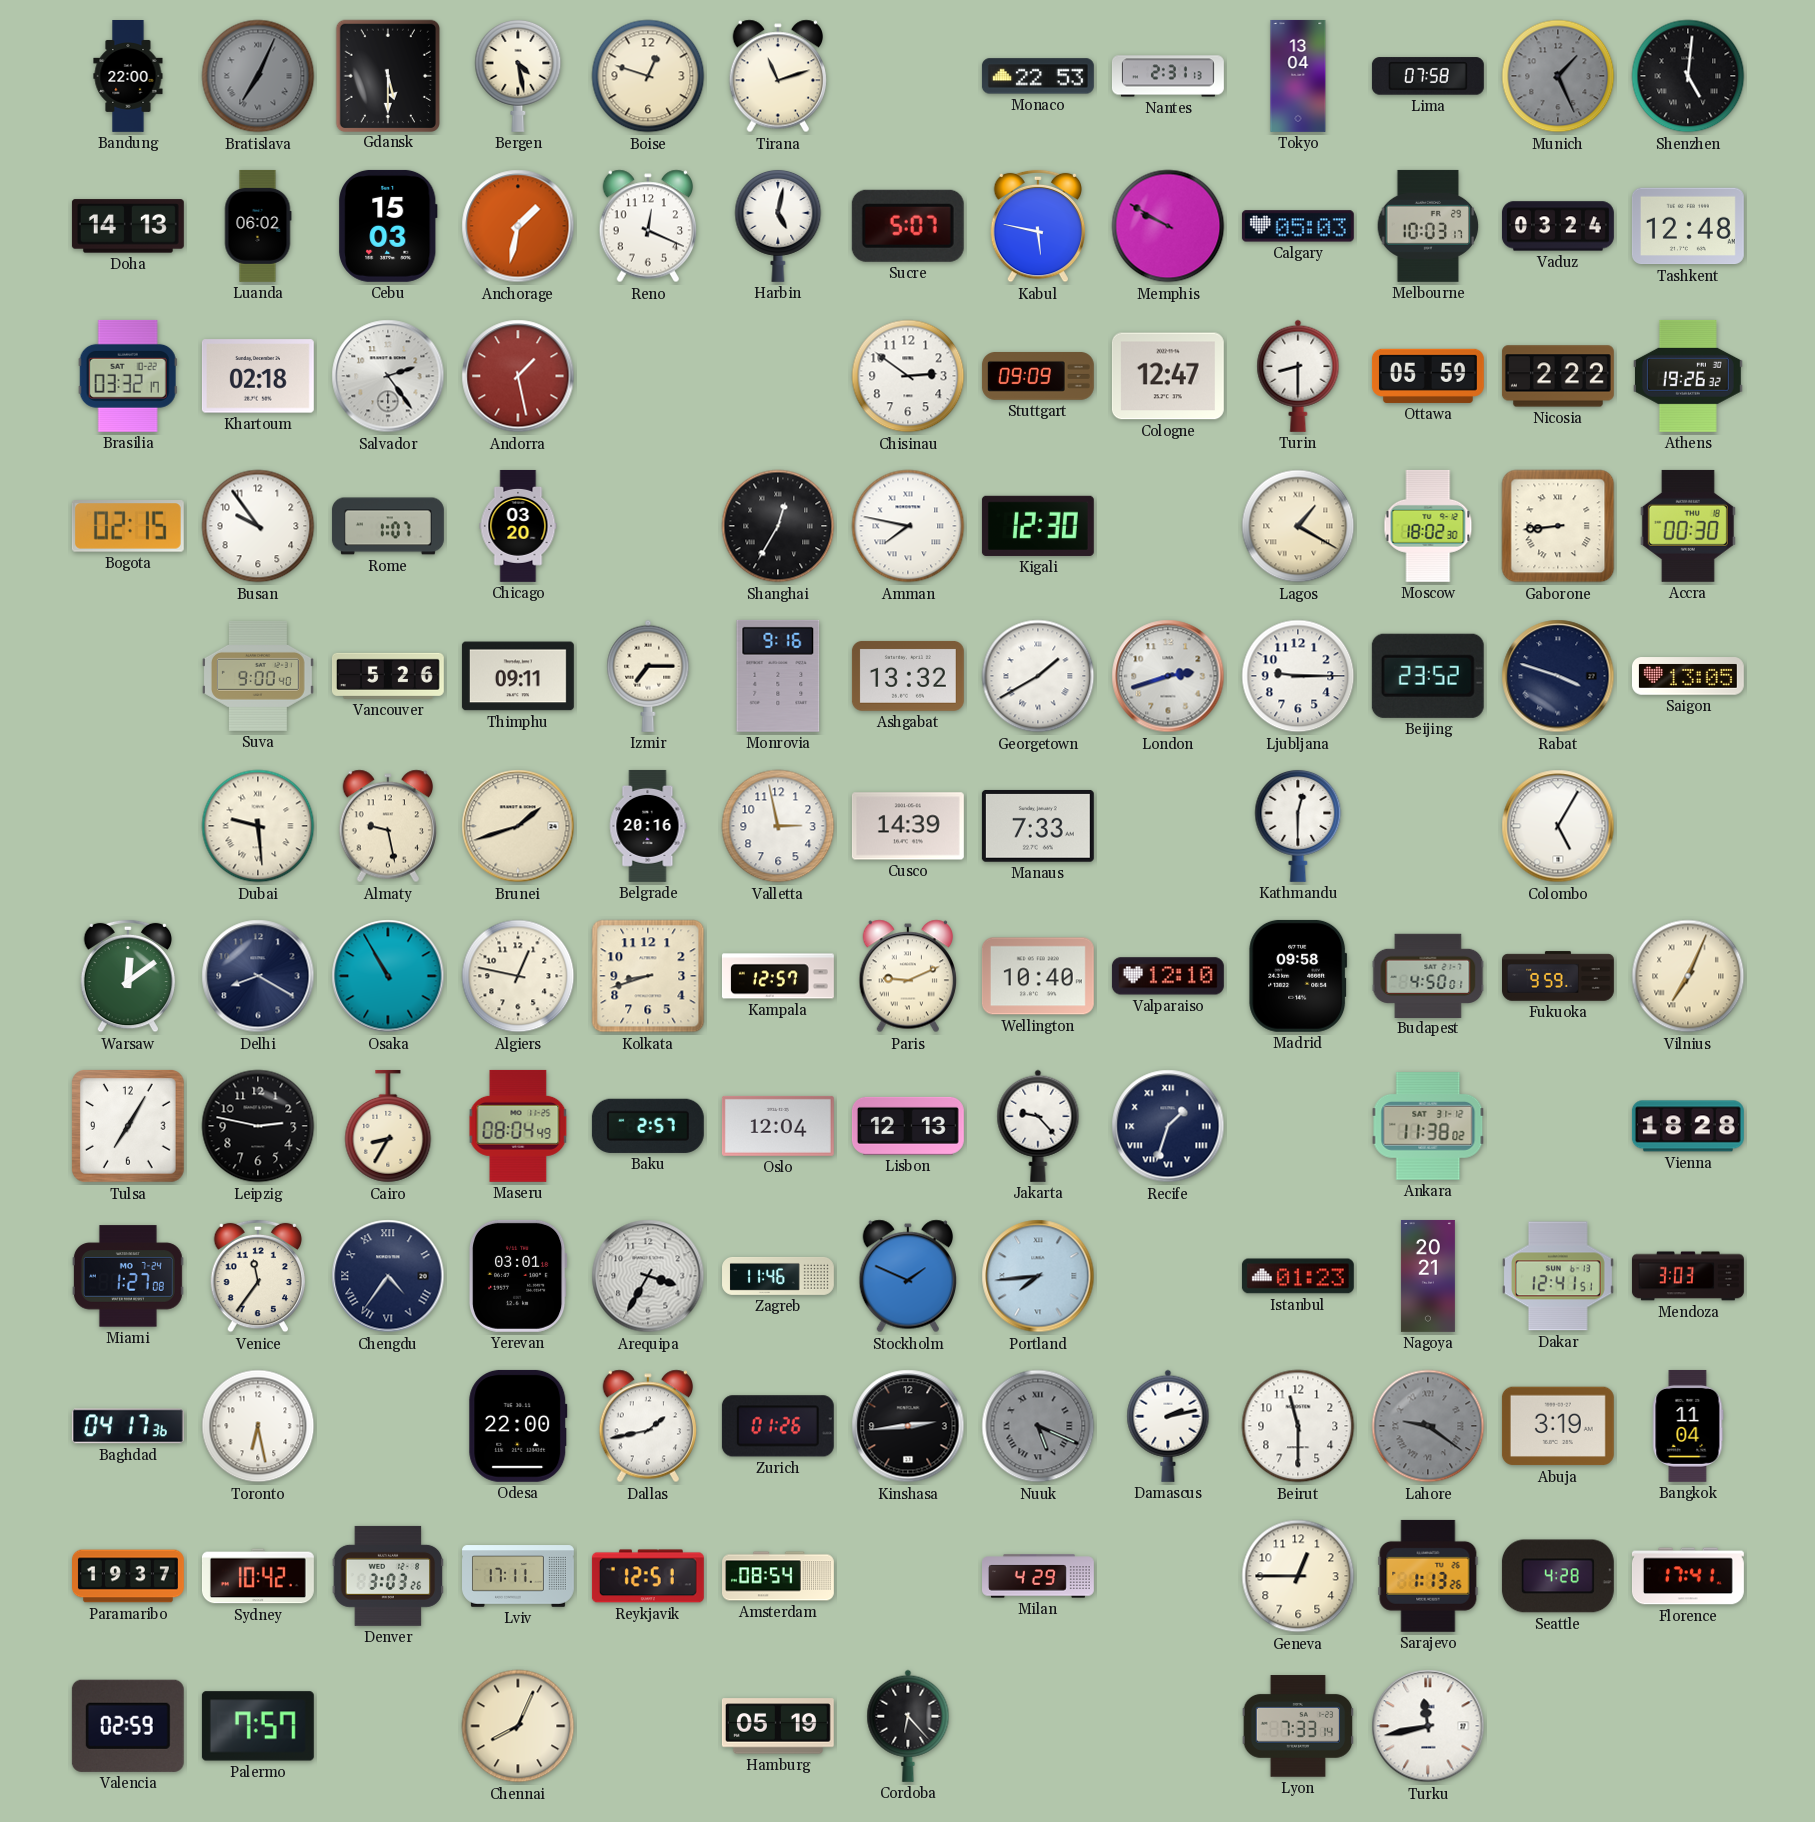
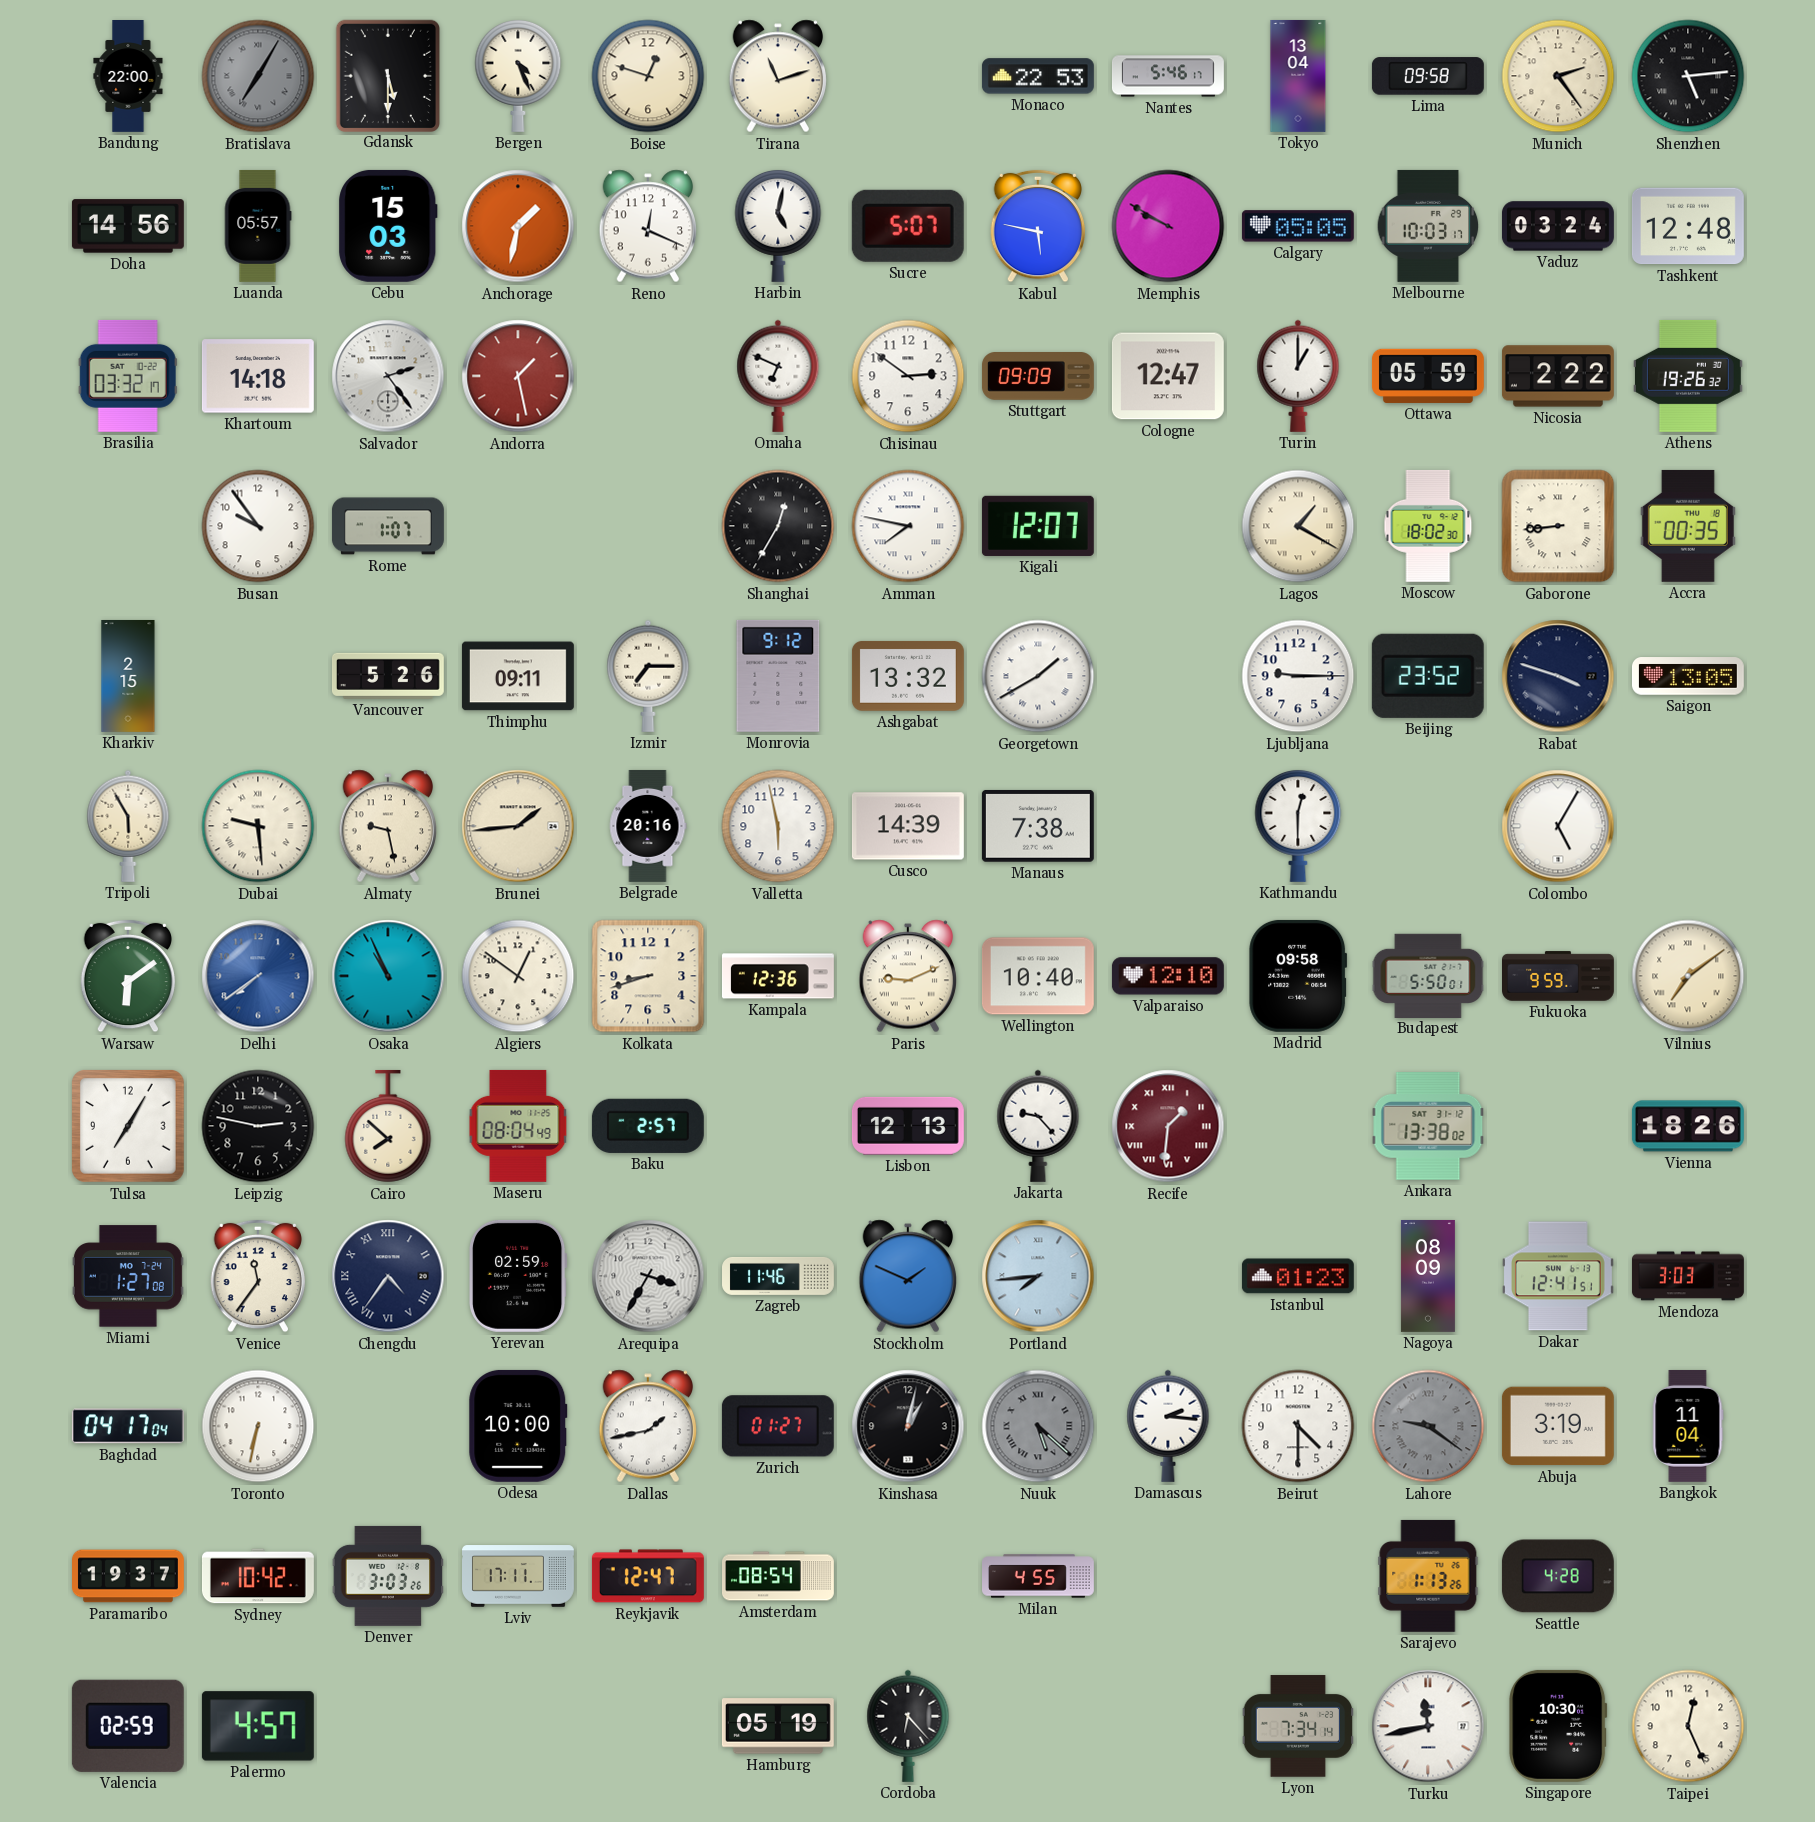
Bratislava: 7:04 -> 7:05
Bergen: 4:28 -> 4:26
Nantes: 2:31 -> 5:46
Lima: 07:58 -> 09:58
Munich: 1:26 -> 2:24
Munich dial: grey -> cream
Shenzhen: 5:01 -> 5:14
Doha: 14:13 -> 14:56
Luanda: 06:02 -> 05:57
Calgary: 05:03 -> 05:05
Khartoum: 02:18 -> 14:18
Omaha: none -> 6:49
Turin: 8:30 -> 1:00
Bogota: 02:15 -> none
Chicago: 03:20 -> none
Kigali: 12:30 -> 12:07
Accra: 00:30 -> 00:35
Kharkiv: none -> 2:15
Suva: 9:00 -> none
Monrovia: 9:16 -> 9:12
London: 2:42 -> none
Tripoli: none -> 5:55
Brunei: 1:42 -> 1:44
Valletta: 2:58 -> 5:58
Manaus: 7:33 -> 7:38
Warsaw: 12:09 -> 6:09
Delhi: 8:20 -> 7:39
Delhi dial: navy -> blue
Osaka: 10:55 -> 10:56
Algiers: 12:47 -> 12:51
Kampala: 12:57 -> 12:36
Budapest: 4:50 -> 5:50
Vilnius: 7:04 -> 7:09
Cairo: 8:35 -> 7:52
Oslo: 12:04 -> none
Recife: 1:33 -> 1:31
Recife dial: navy -> burgundy
Ankara: 11:38 -> 13:38
Vienna: 18:28 -> 18:26
Yerevan: 03:01 -> 02:59
Nagoya: 20:21 -> 08:09
Baghdad: 04:17:36 -> 04:17:04
Toronto: 6:28 -> 6:32
Odesa: 22:00 -> 10:00
Zurich: 01:26 -> 01:27
Kinshasa: 2:44 -> 1:02
Nuuk: 5:19 -> 5:22
Damascus: 2:13 -> 2:16
Beirut: 11:30 -> 4:30
Reykjavik: 12:51 -> 12:47
Milan: 4:29 -> 4:55
Geneva: 12:45 -> none
Florence: 17:41 -> none
Palermo: 7:57 -> 4:57
Chennai: 8:04 -> none
Lyon: 7:33 -> 7:34
Singapore: none -> 10:30
Taipei: none -> 12:26
